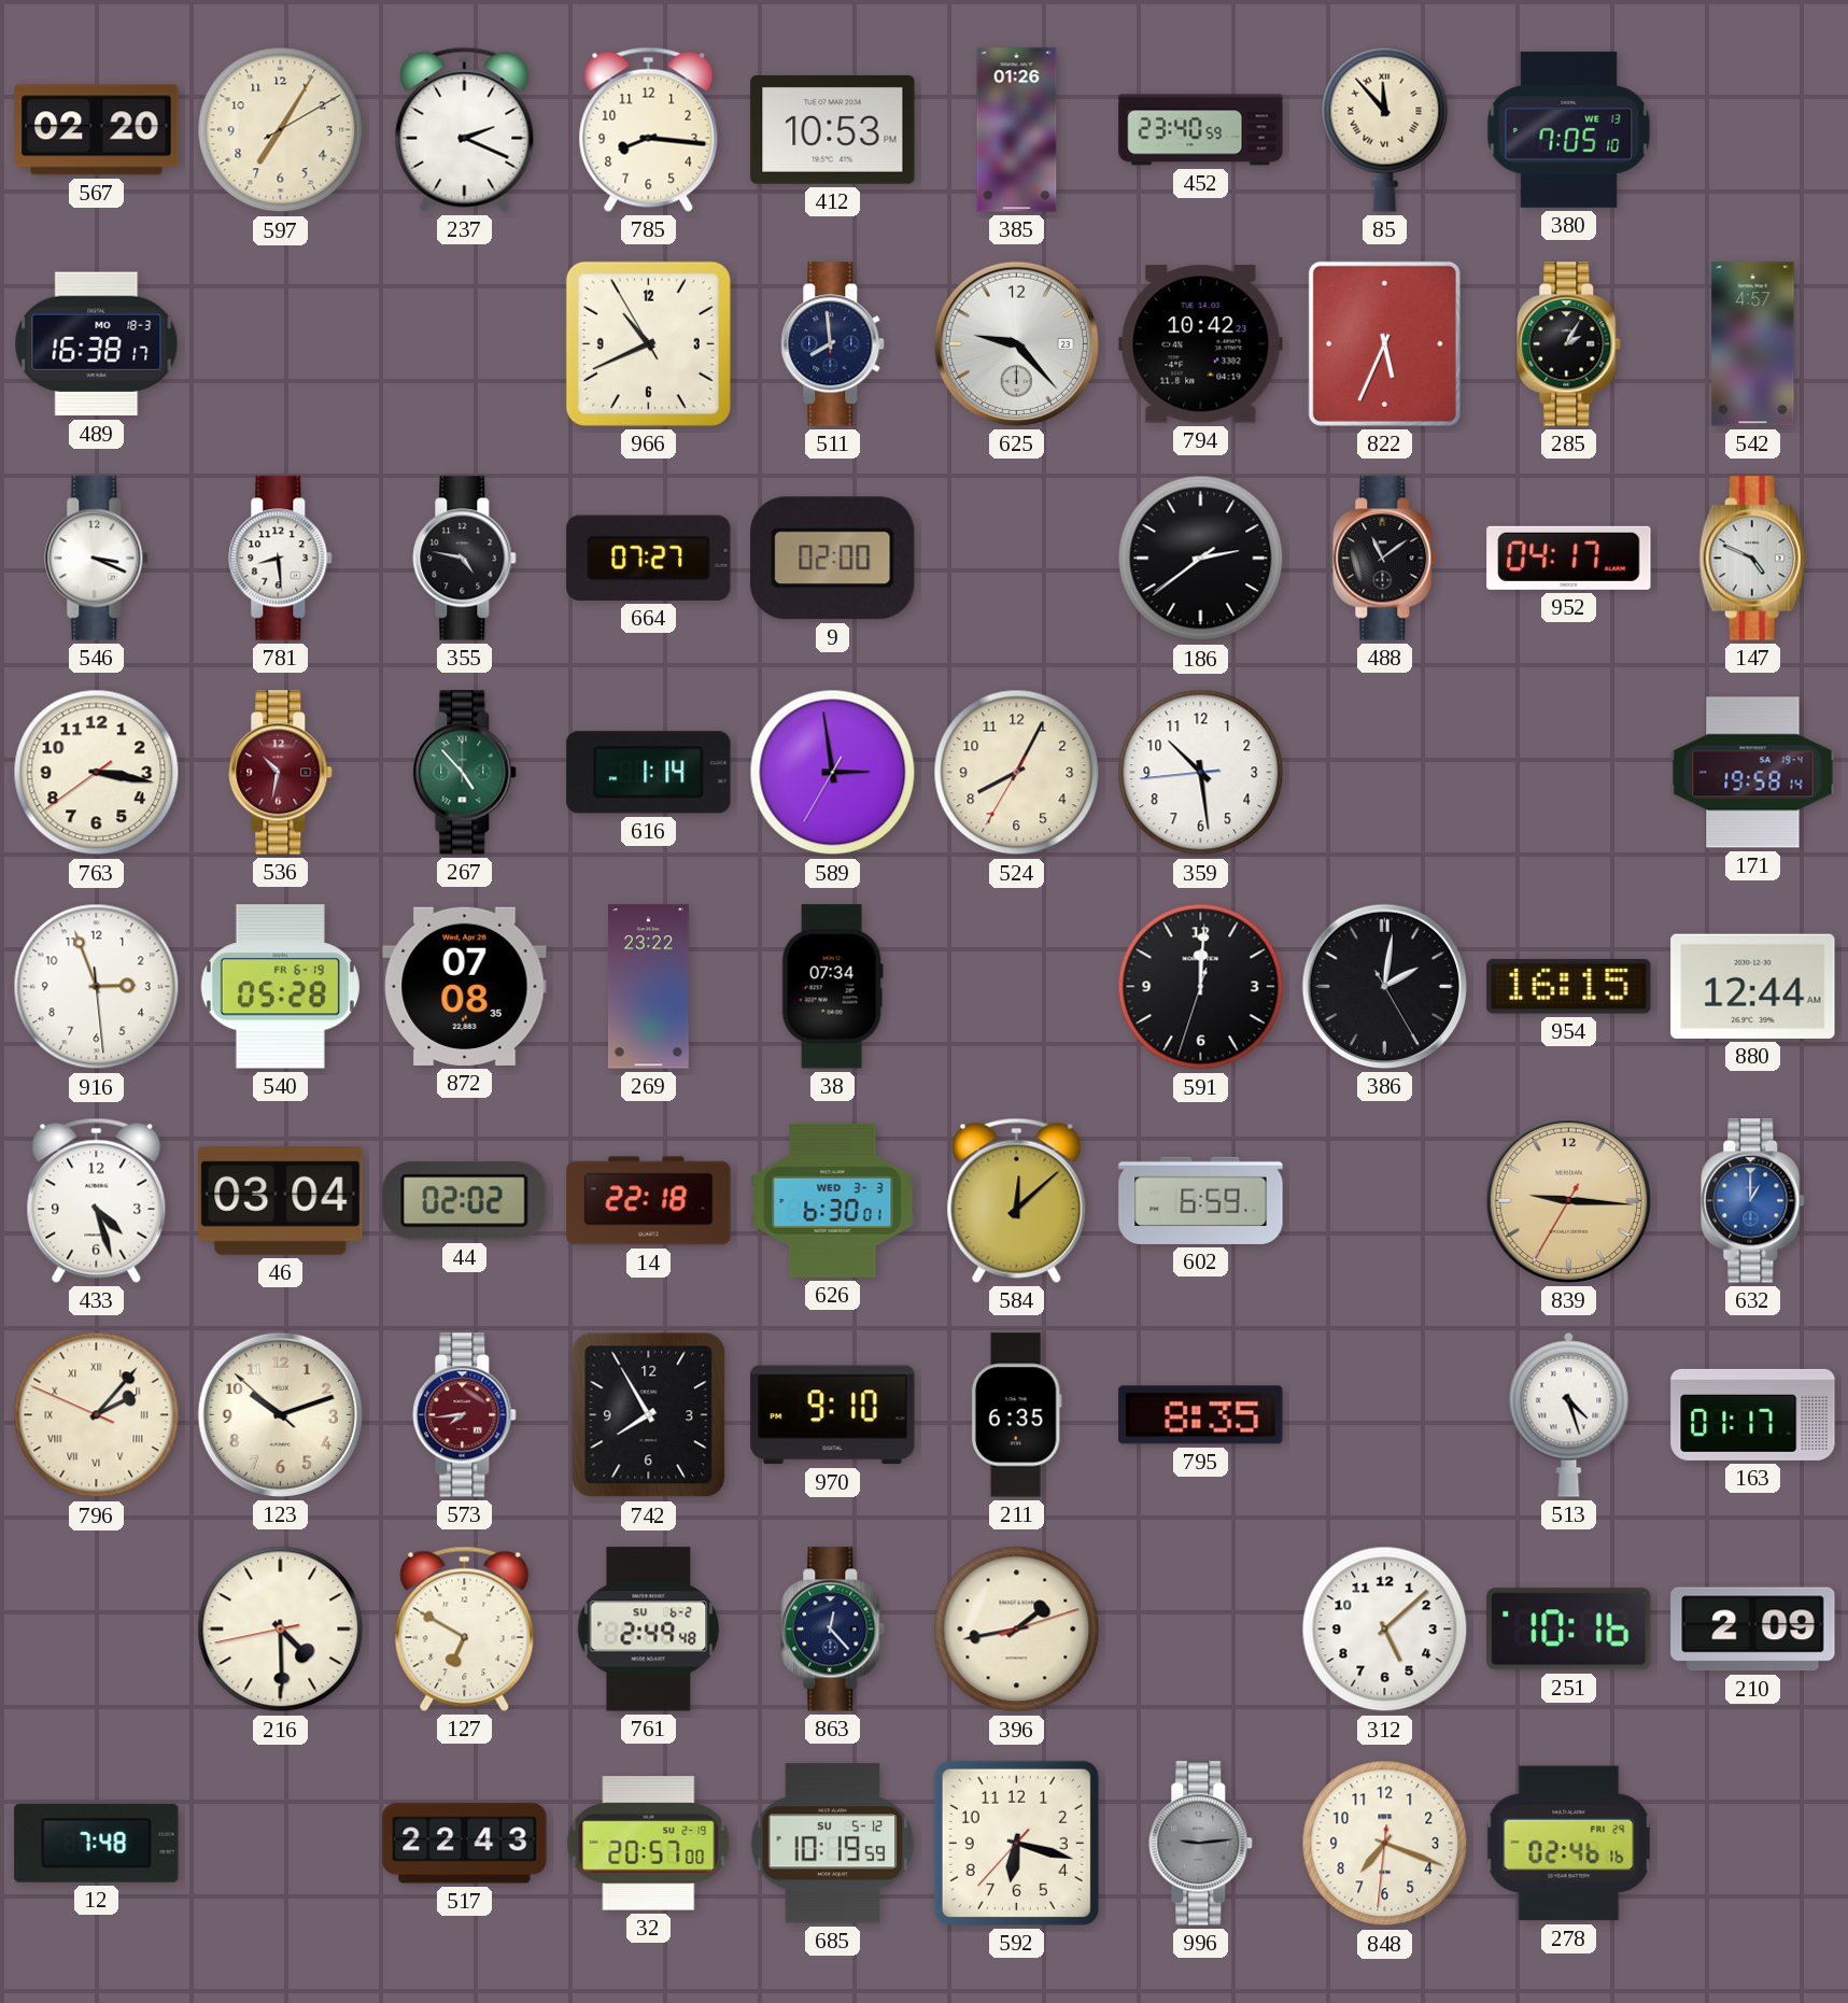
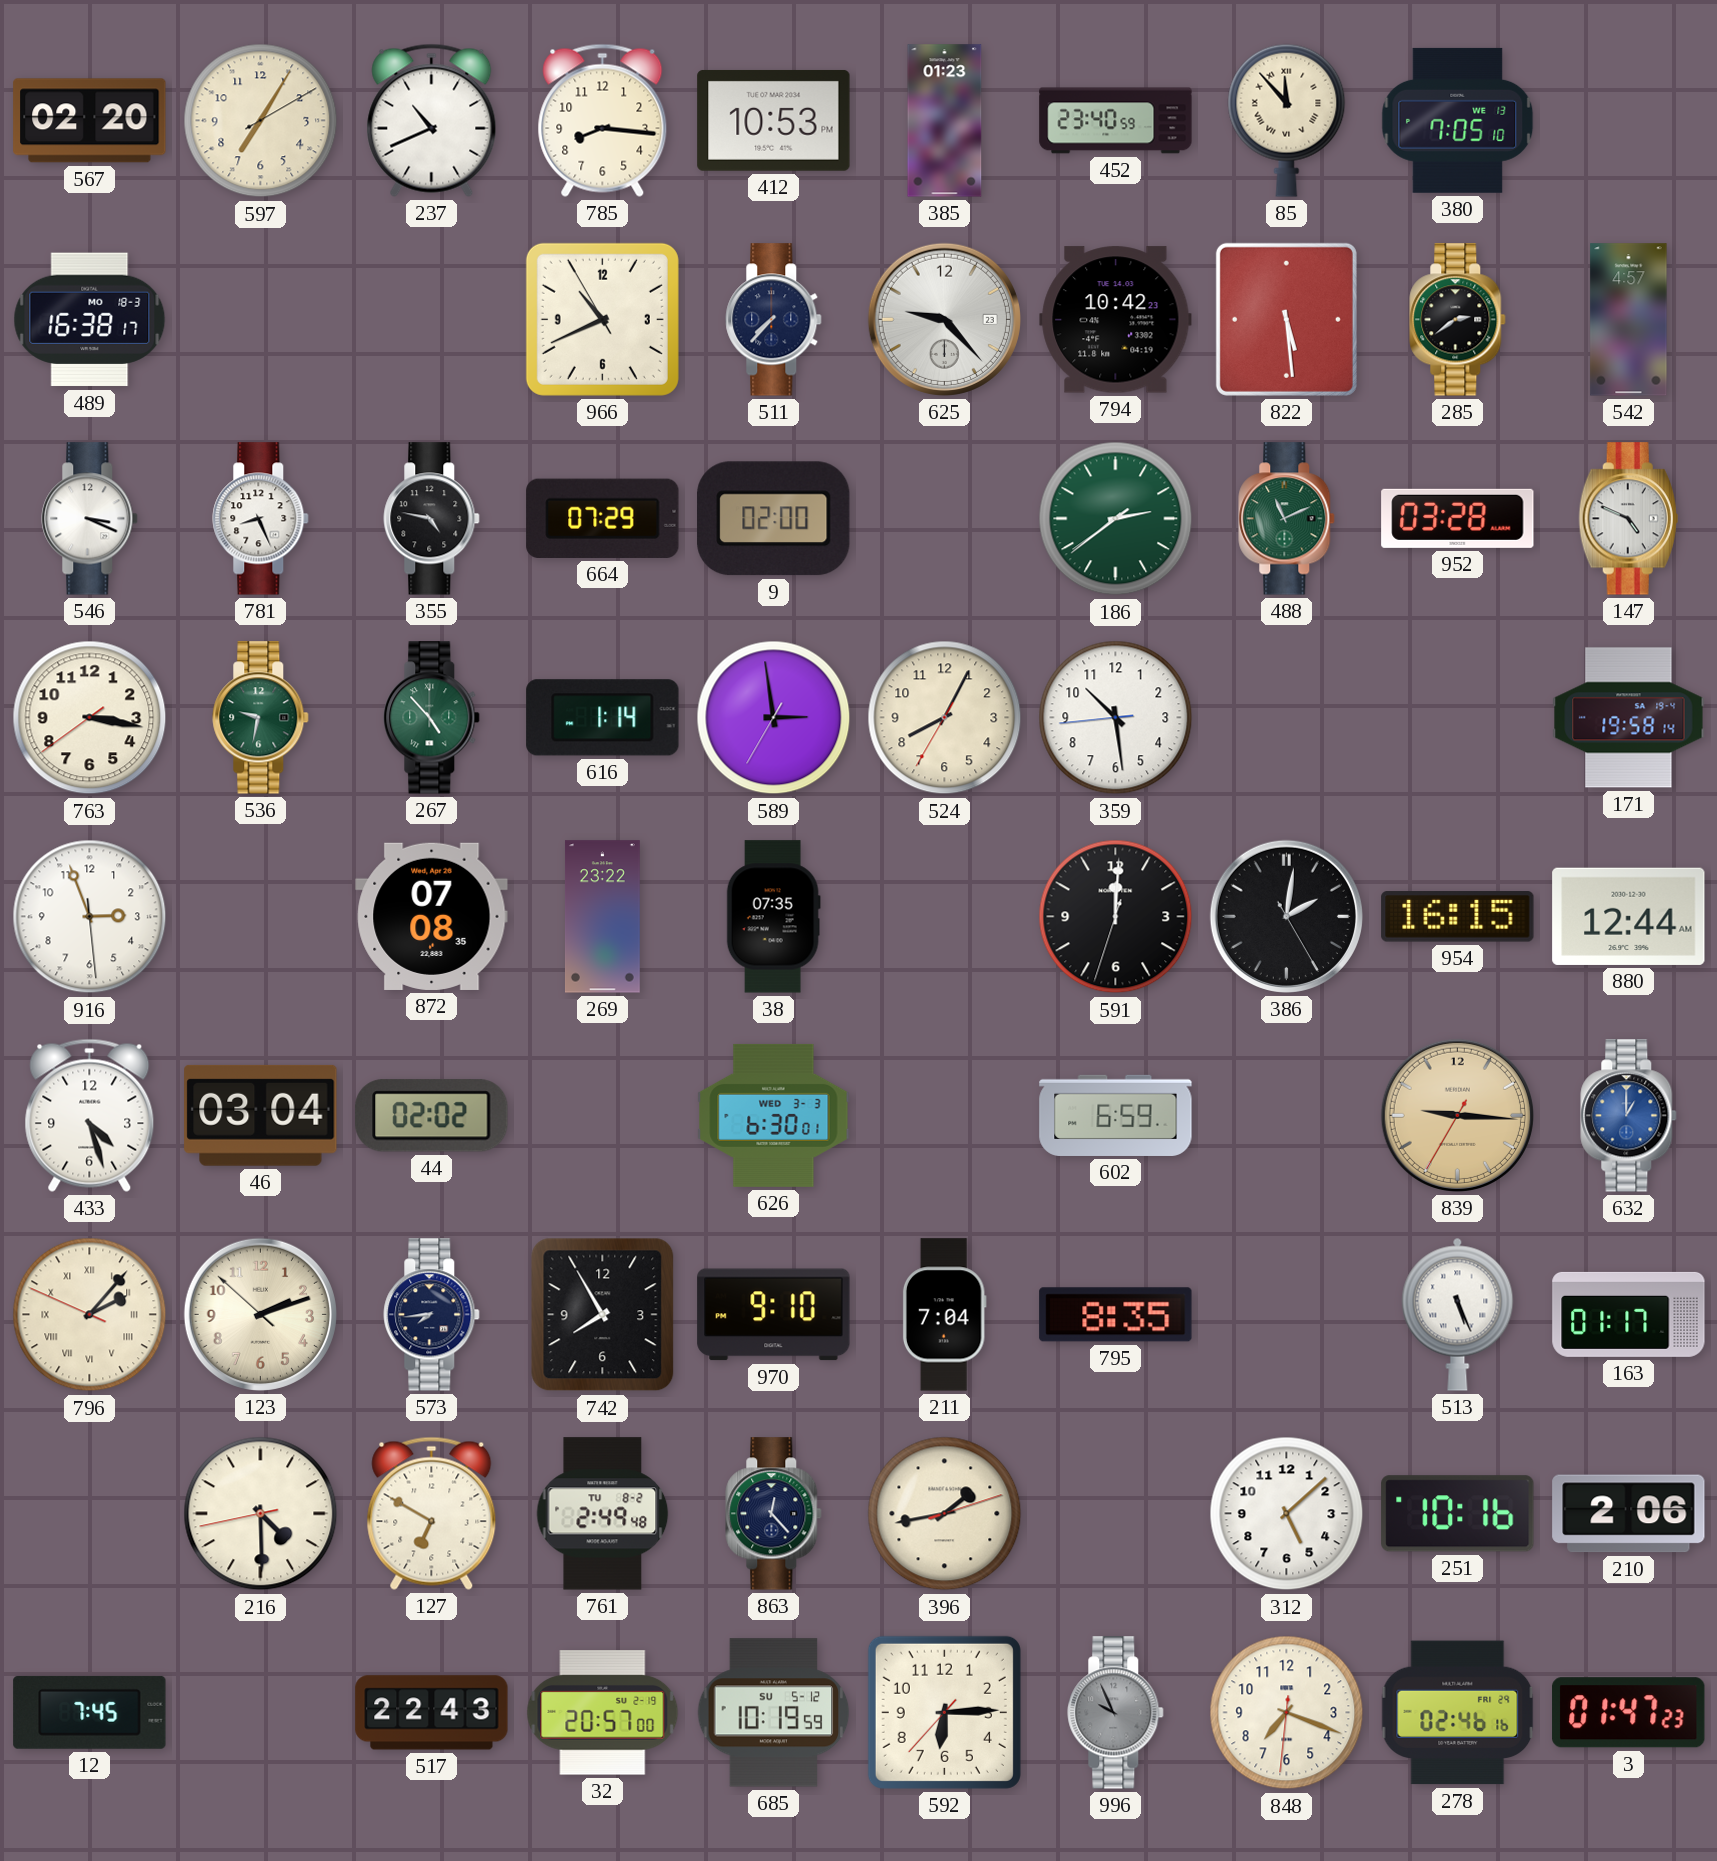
237: 2:19 -> 10:41
385: 01:26 -> 01:23
511: 7:59 -> 7:37
822: 5:34 -> 5:29
285: 2:05 -> 2:39
781: 8:29 -> 8:26
664: 07:27 -> 07:29
186 dial: black -> green
488: 11:09 -> 11:11
488 dial: black -> green
952: 04:17 -> 03:28
536: 10:32 -> 9:32
536 dial: burgundy -> green
540: 05:28 -> none
38: 07:34 -> 07:35
14: 22:18 -> none
584: 12:08 -> none
123: 10:11 -> 2:11
573 dial: burgundy -> navy
211: 6:35 -> 7:04
513: 4:27 -> 5:26
761 date: SU 6-2 -> TU 8-2
210: 2:09 -> 2:06
12: 7:48 -> 7:45
592: 6:17 -> 6:14
996: 9:14 -> 9:56
3: none -> 01:47
